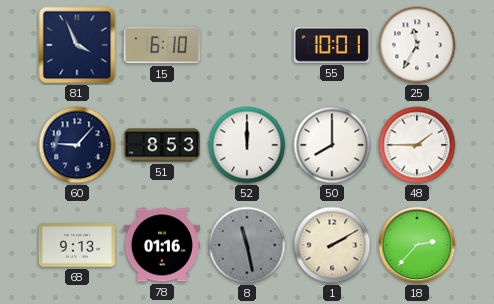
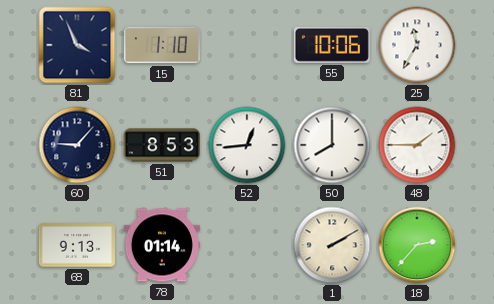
15: 6:10 -> 1:10
55: 10:01 -> 10:06
52: 12:00 -> 12:44
78: 01:16 -> 01:14
8: 11:28 -> none
